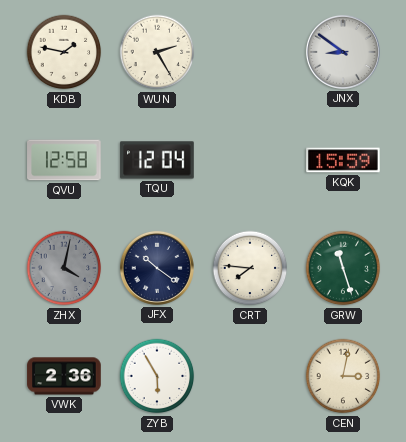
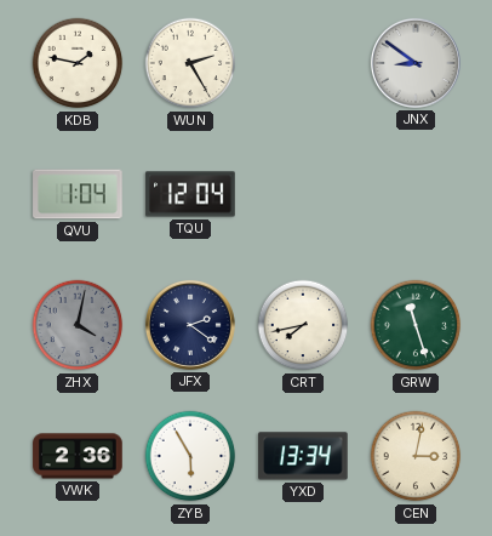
QVU: 12:58 -> 1:04
KQK: 15:59 -> none
JFX: 10:21 -> 2:21
CRT: 7:46 -> 7:43
YXD: none -> 13:34
